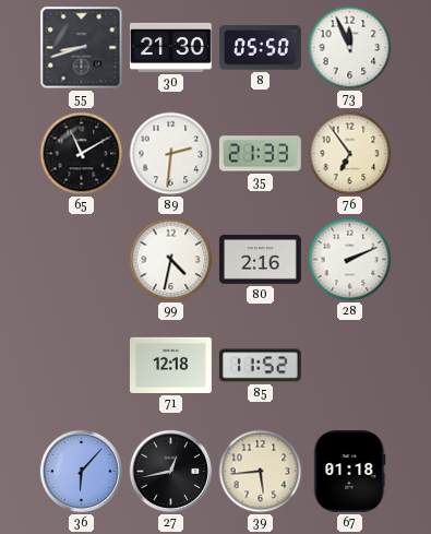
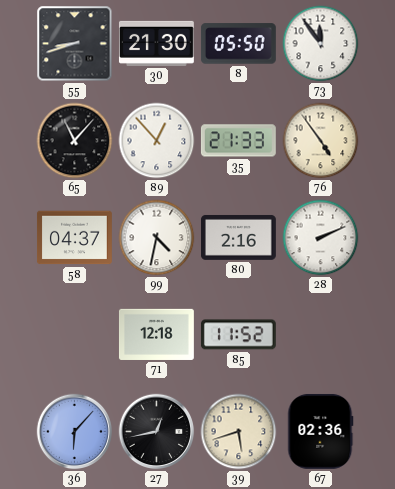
73: 11:56 -> 11:54
65: 11:10 -> 11:07
89: 2:31 -> 12:53
76: 6:54 -> 4:54
58: none -> 04:37
39: 5:44 -> 5:42
67: 01:18 -> 02:36
